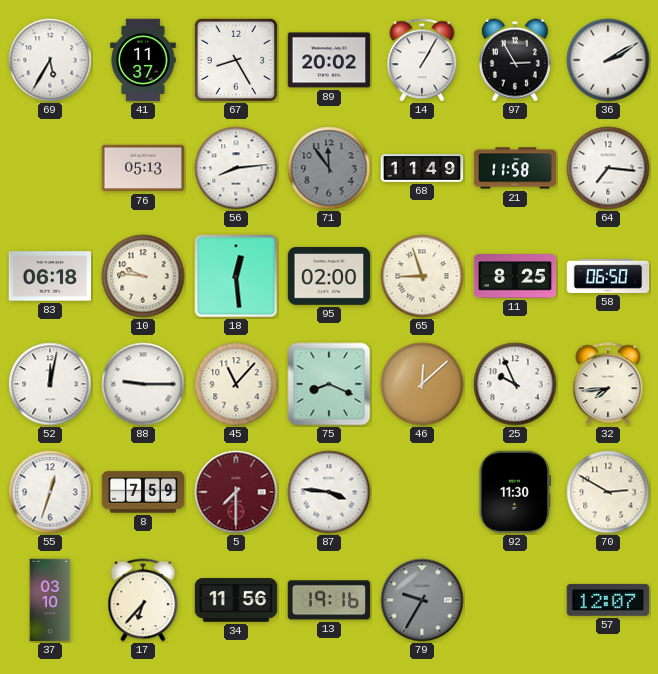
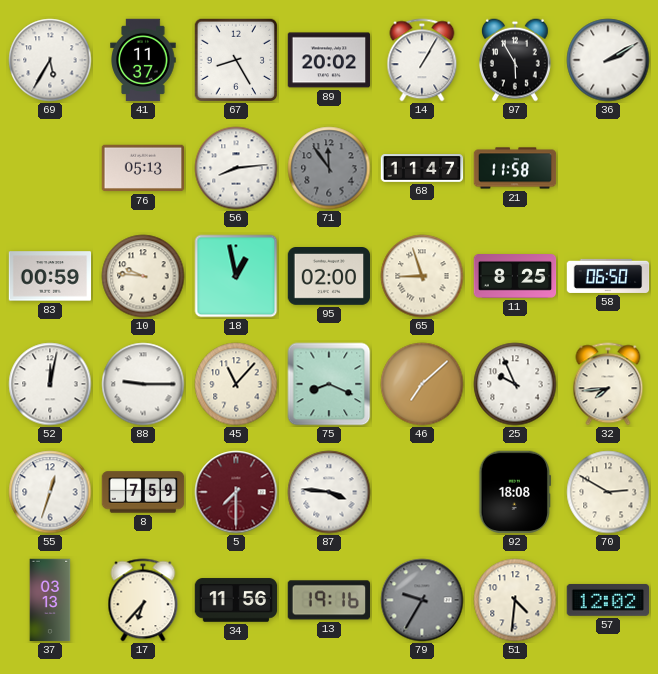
97: 2:55 -> 5:55
68: 11:49 -> 11:47
64: 7:16 -> none
83: 06:18 -> 00:59
18: 12:29 -> 12:58
46: 12:08 -> 7:08
92: 11:30 -> 18:08
37: 03:10 -> 03:13
51: none -> 4:31
57: 12:07 -> 12:02
